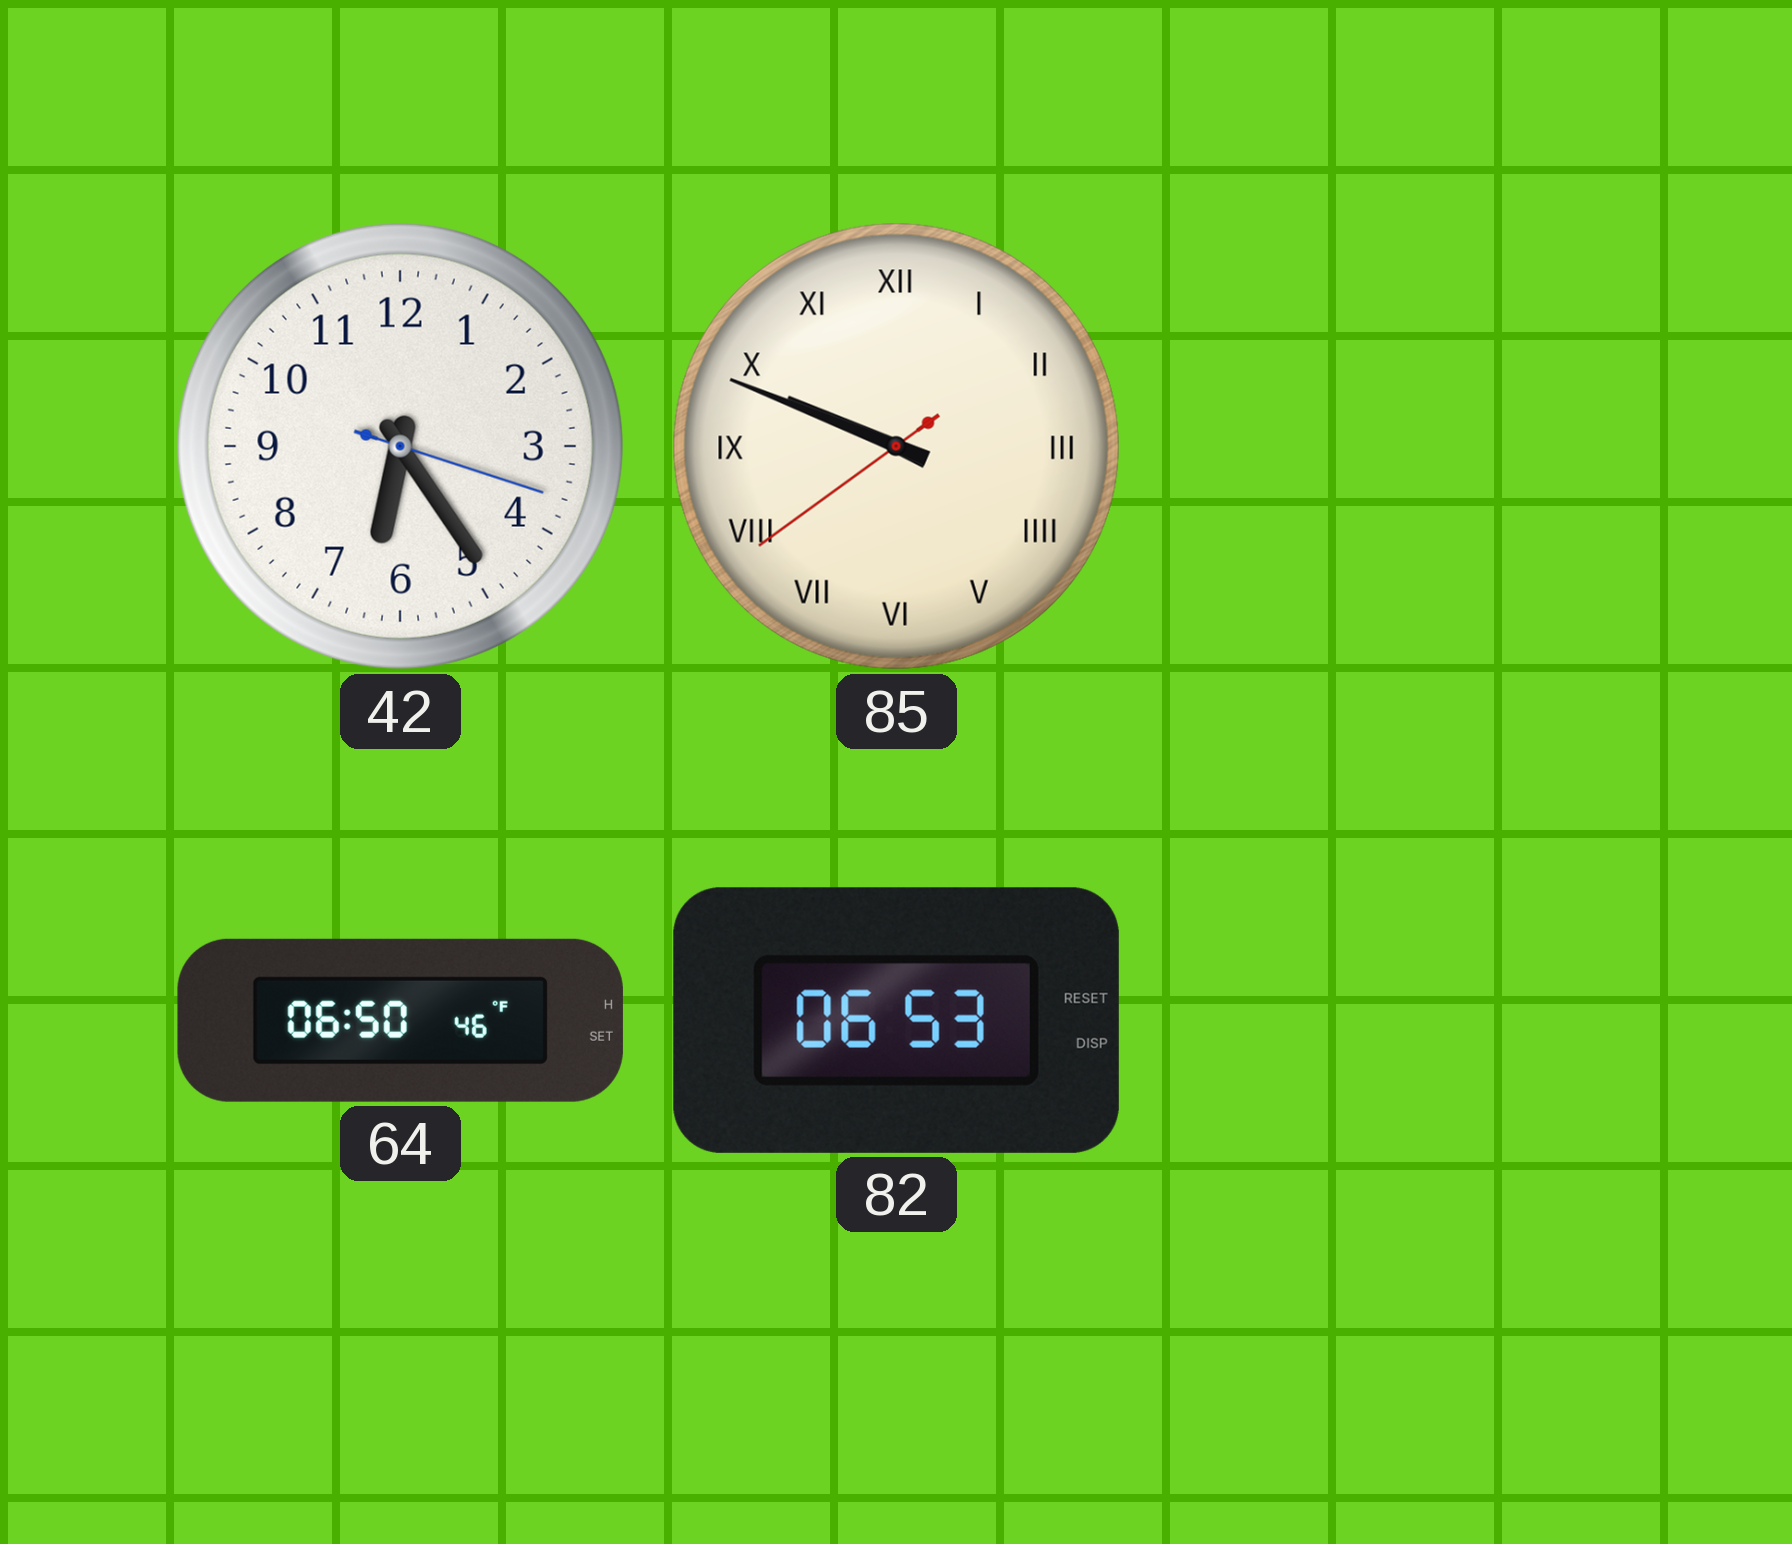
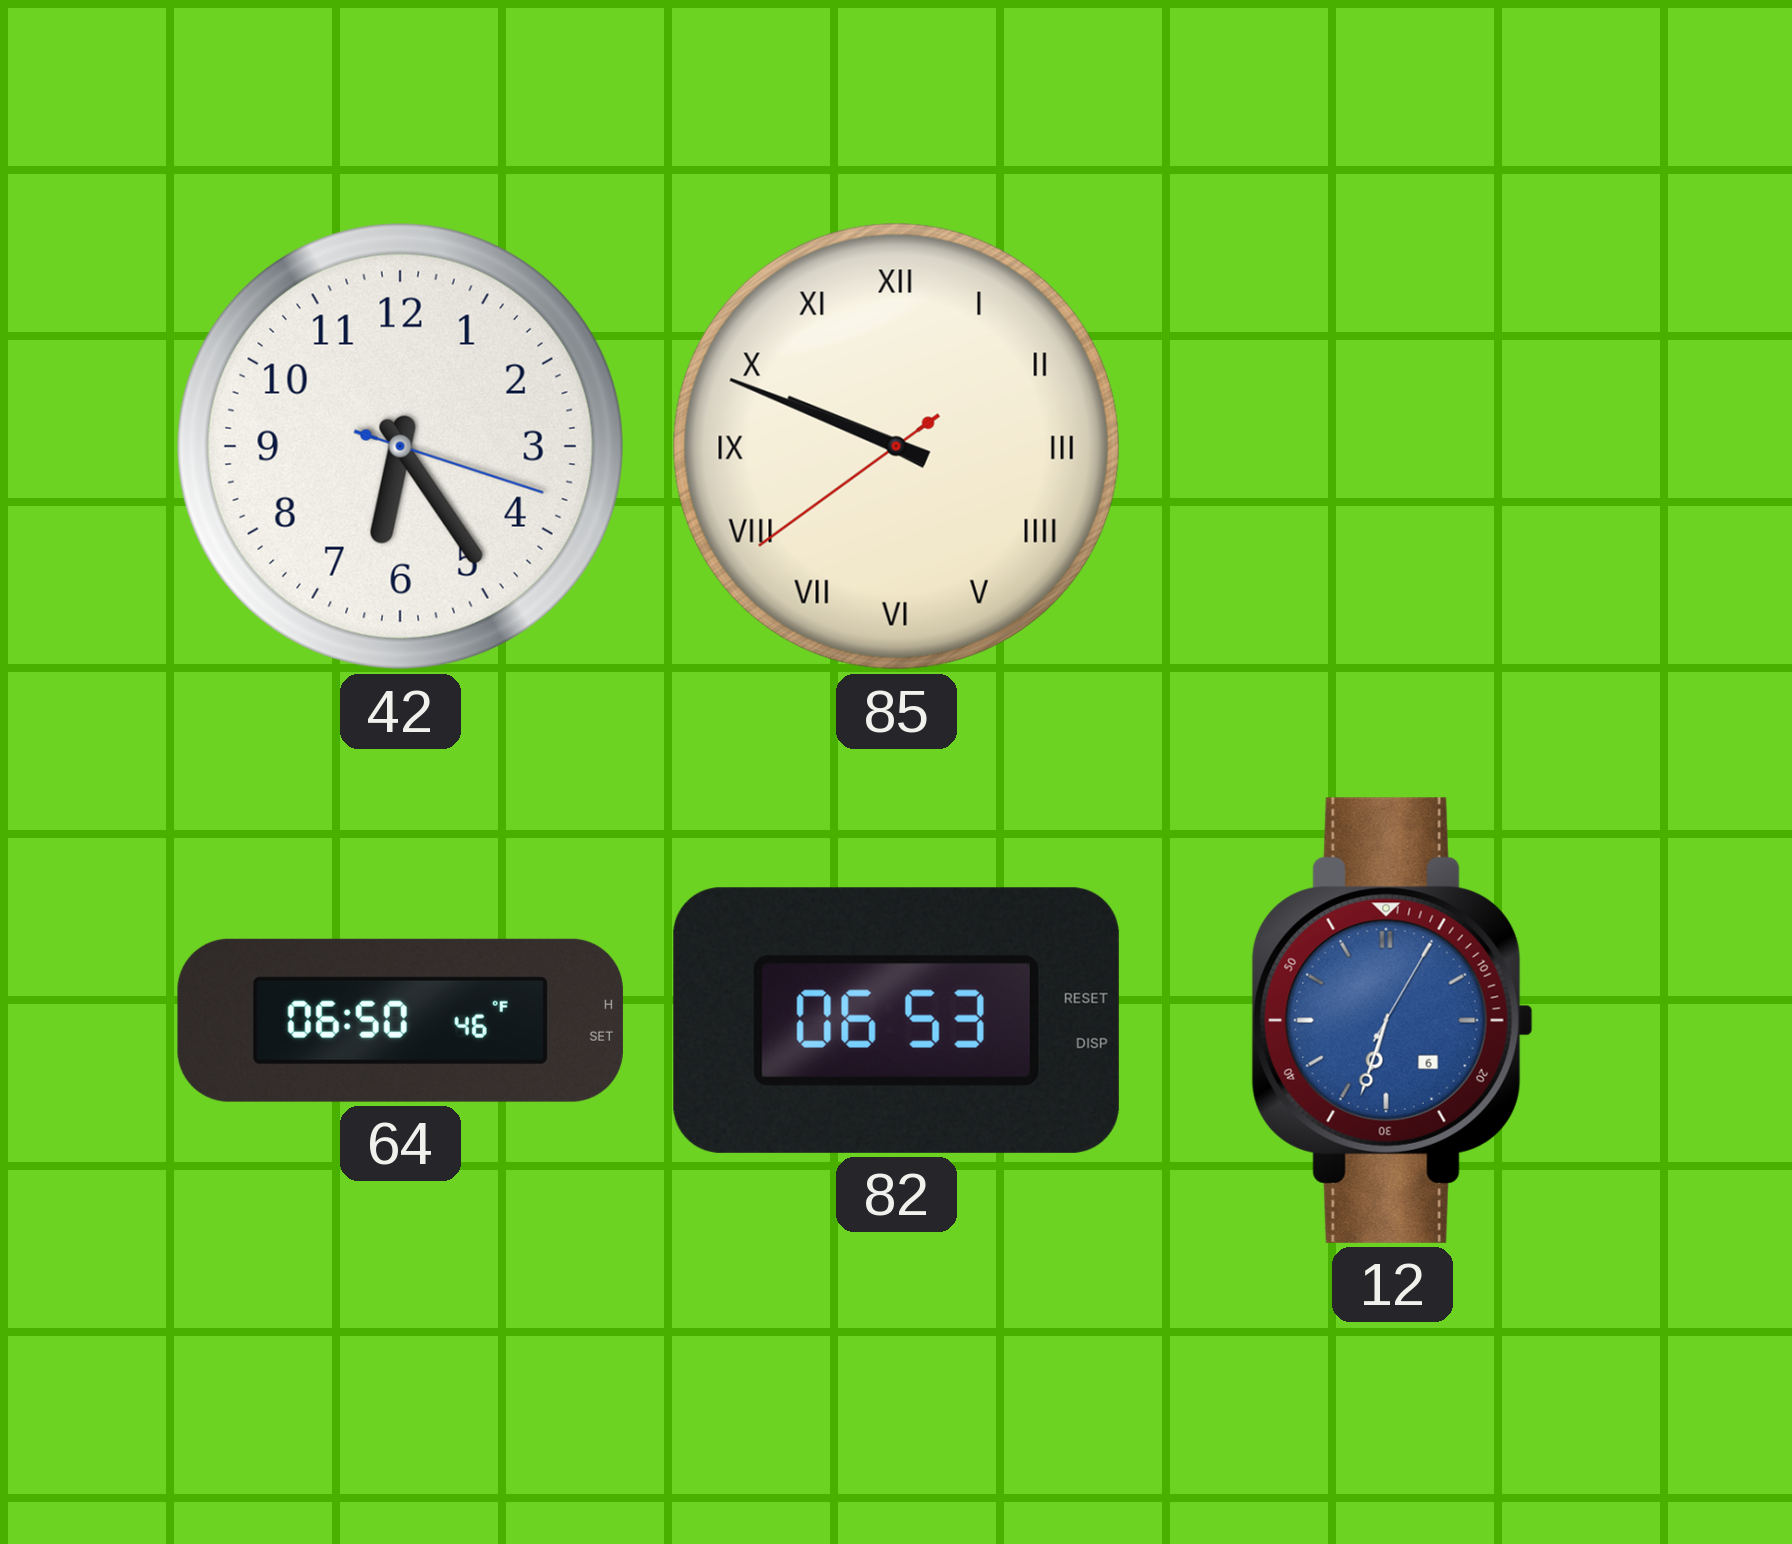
12: none -> 6:33
